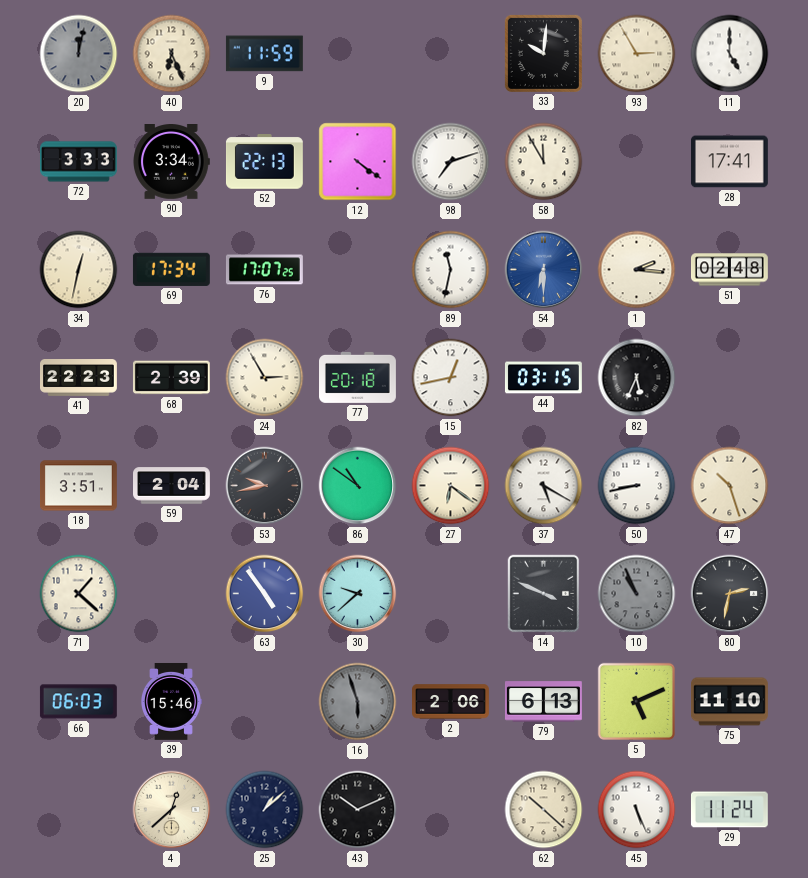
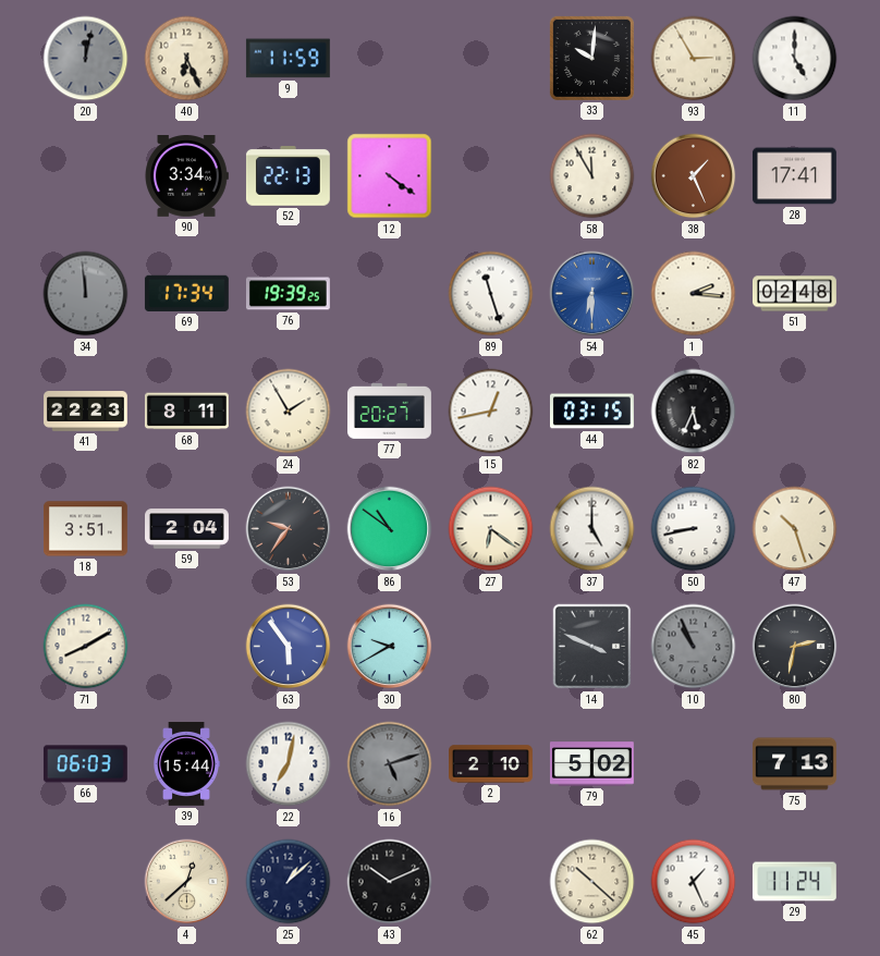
72: 3:33 -> none
98: 7:12 -> none
38: none -> 1:26
34: 12:32 -> 11:59
34 dial: cream -> grey
76: 17:07 -> 19:39
89: 11:32 -> 11:27
68: 2:39 -> 8:11
24: 2:55 -> 1:55
77: 20:18 -> 20:27
53: 9:43 -> 9:36
37: 5:20 -> 5:00
71: 1:22 -> 8:10
63: 4:54 -> 5:54
30: 9:38 -> 9:40
39: 15:46 -> 15:44
22: none -> 7:02
16: 5:57 -> 5:12
2: 2:06 -> 2:10
79: 6:13 -> 5:02
5: 5:11 -> none
75: 11:10 -> 7:13
45: 5:26 -> 1:26
